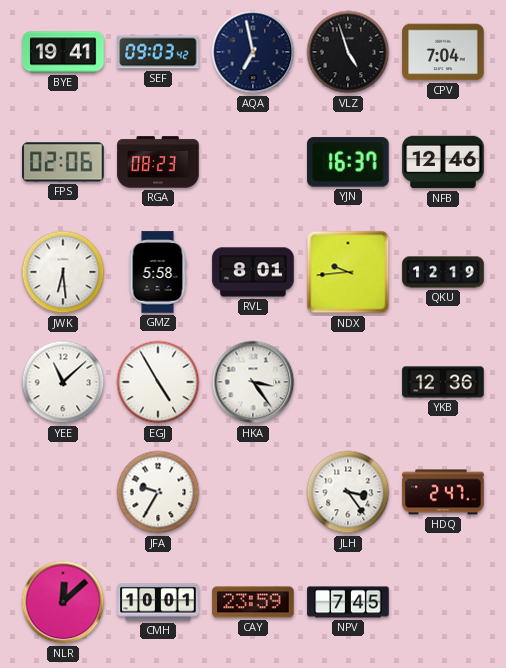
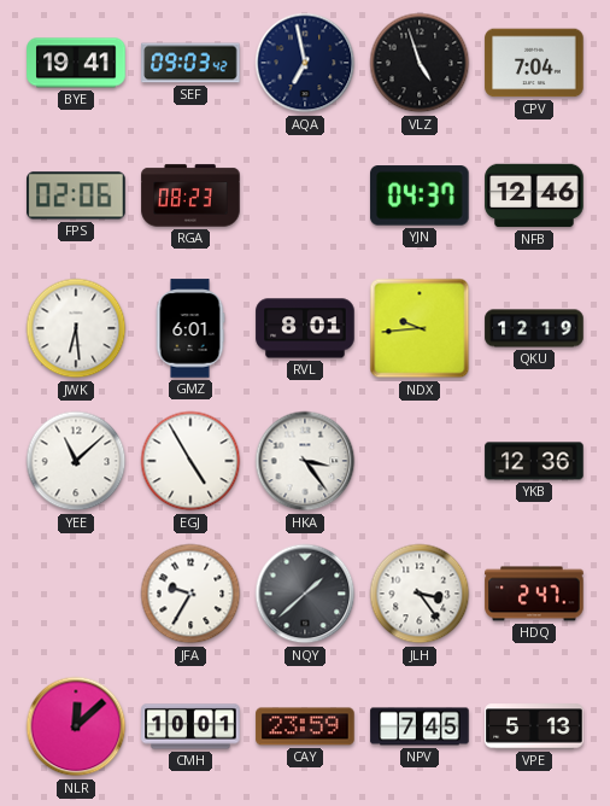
YJN: 16:37 -> 04:37
GMZ: 5:58 -> 6:01
NQY: none -> 1:38
VPE: none -> 5:13
